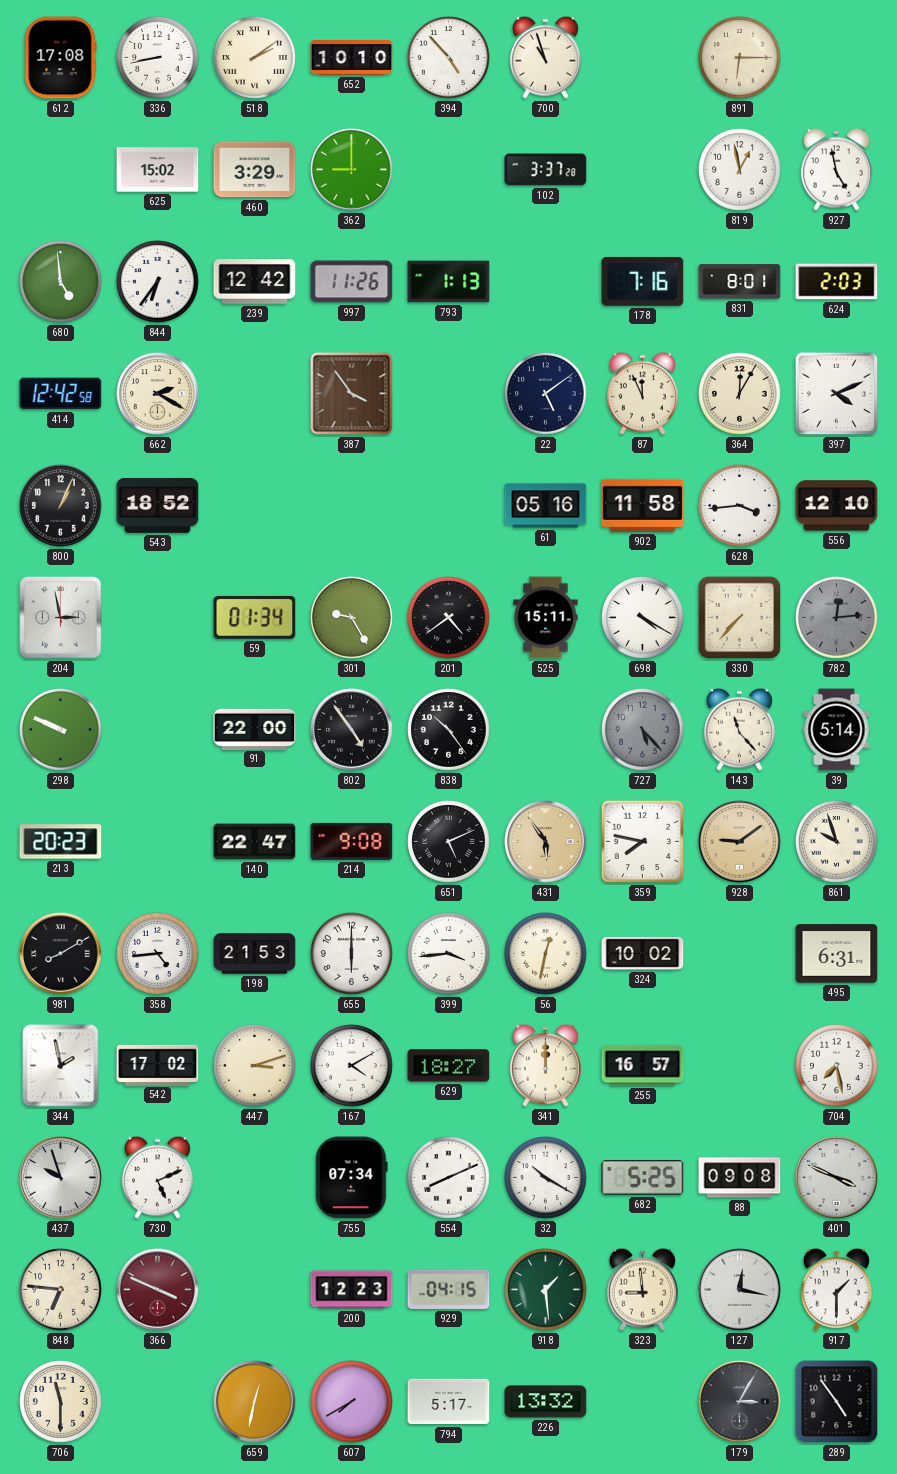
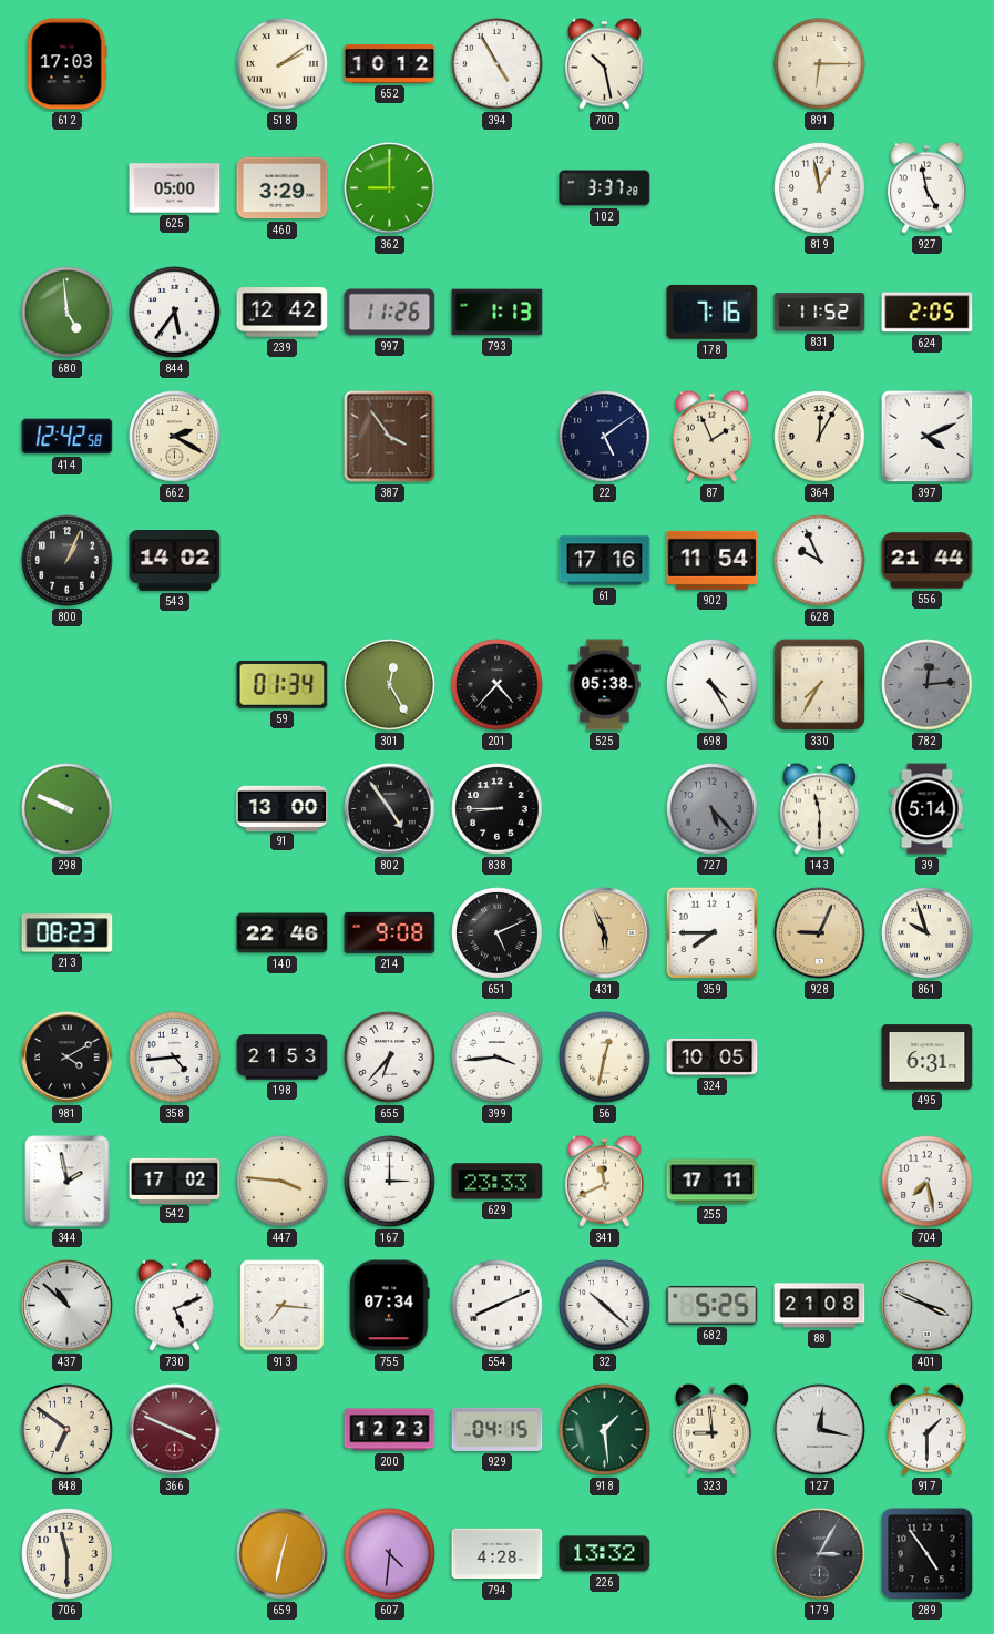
612: 17:08 -> 17:03
336: 8:43 -> none
652: 10:10 -> 10:12
394: 4:53 -> 4:55
700: 10:57 -> 10:28
625: 15:02 -> 05:00
844: 6:36 -> 5:36
831: 8:01 -> 11:52
624: 2:03 -> 2:05
87: 11:56 -> 1:56
543: 18:52 -> 14:02
61: 05:16 -> 17:16
902: 11:58 -> 11:54
628: 3:44 -> 9:56
556: 12:10 -> 21:44
204: 2:58 -> none
301: 9:25 -> 12:25
201: 4:39 -> 4:37
525: 15:11 -> 05:38
698: 4:20 -> 4:25
330: 7:37 -> 7:35
91: 22:00 -> 13:00
838: 10:24 -> 8:45
143: 11:23 -> 11:30
213: 20:23 -> 08:23
140: 22:47 -> 22:46
431: 5:54 -> 5:56
359: 7:47 -> 7:45
928: 9:09 -> 9:04
981: 8:10 -> 4:10
655: 6:00 -> 6:37
324: 10:02 -> 10:05
447: 3:12 -> 3:46
167: 4:10 -> 3:00
629: 18:27 -> 23:33
341: 12:00 -> 11:41
255: 16:57 -> 17:11
437: 9:57 -> 10:52
913: none -> 7:16
32: 10:20 -> 10:22
88: 09:08 -> 21:08
848: 6:46 -> 6:51
607: 7:40 -> 4:31
794: 5:17 -> 4:28
